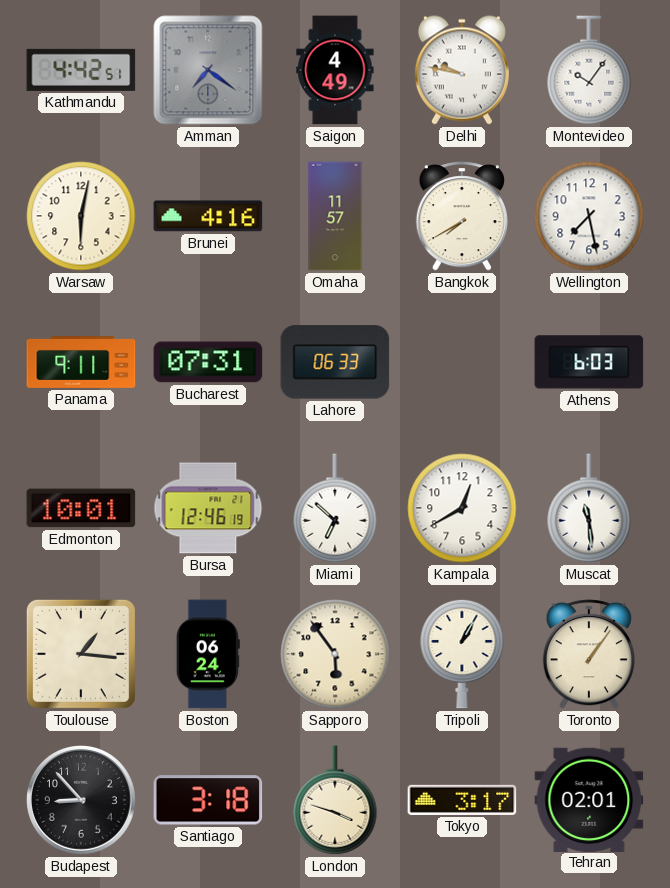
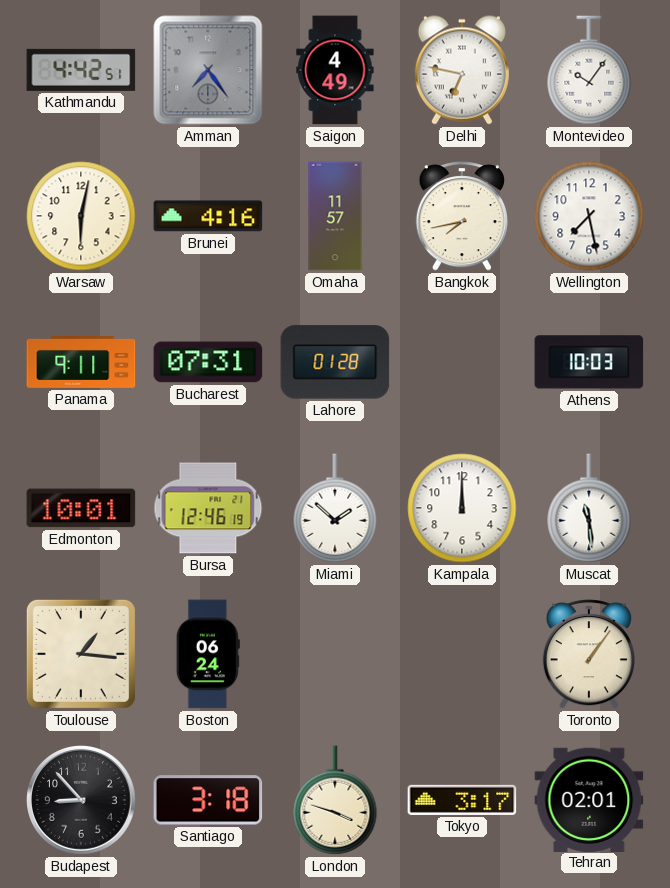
Amman: 7:21 -> 7:24
Delhi: 9:47 -> 6:47
Bangkok: 7:40 -> 7:43
Lahore: 06:33 -> 01:28
Athens: 6:03 -> 10:03
Miami: 6:52 -> 1:52
Kampala: 12:40 -> 12:00
Sapporo: 5:54 -> none
Tripoli: 1:05 -> none
